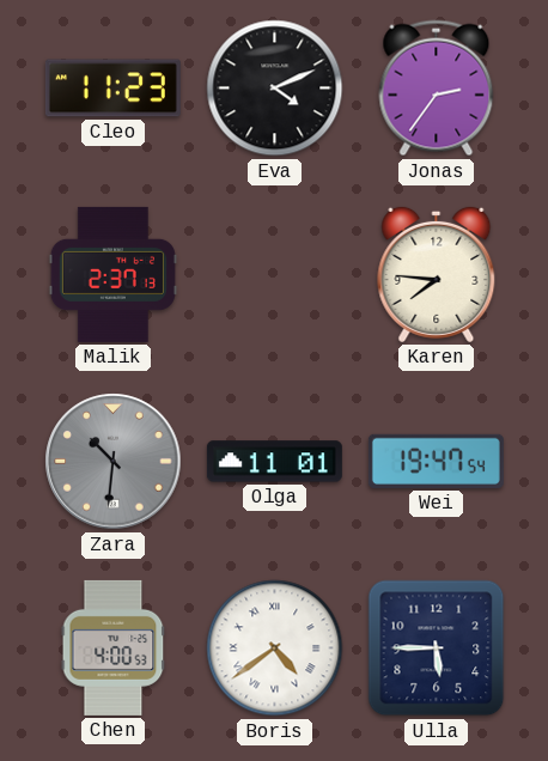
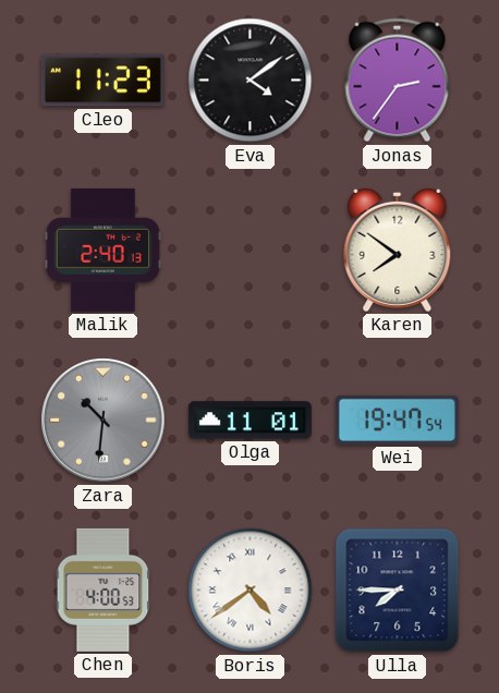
Eva: 4:11 -> 4:09
Malik: 2:37 -> 2:40
Karen: 7:46 -> 7:51
Ulla: 5:45 -> 7:45
